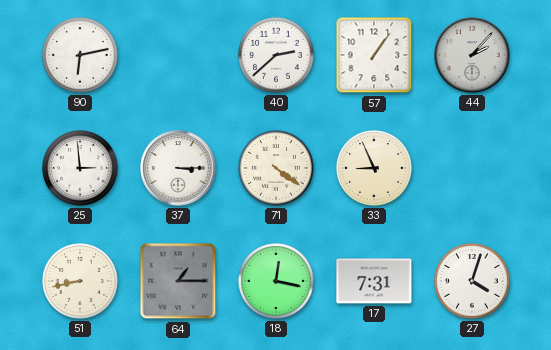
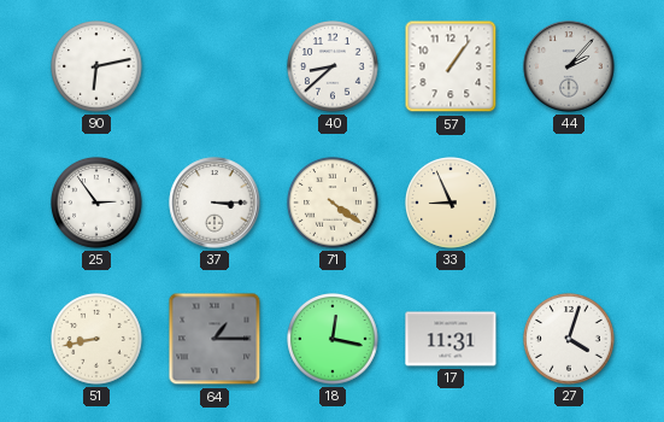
40: 2:38 -> 8:38
25: 2:59 -> 2:54
17: 7:31 -> 11:31
